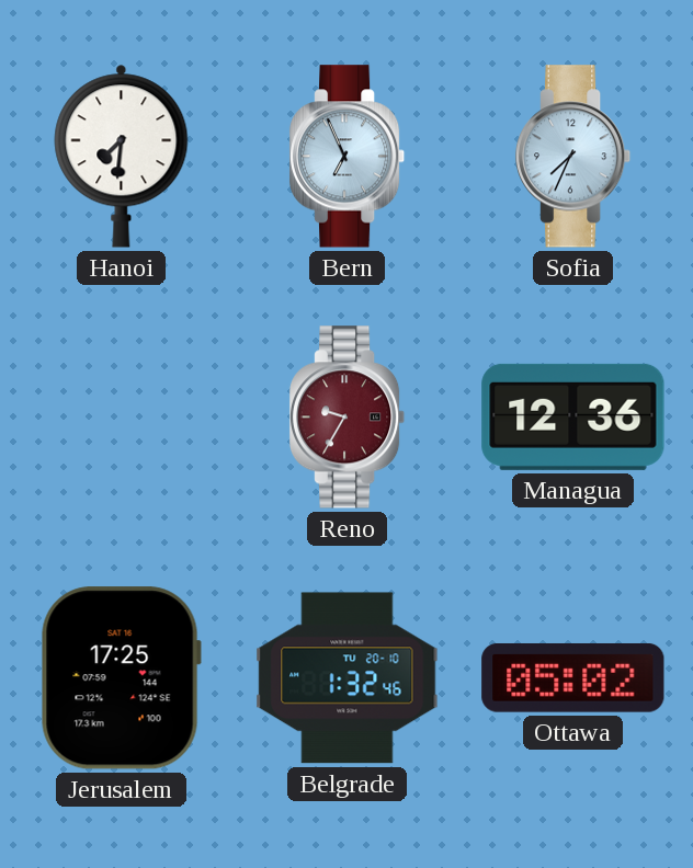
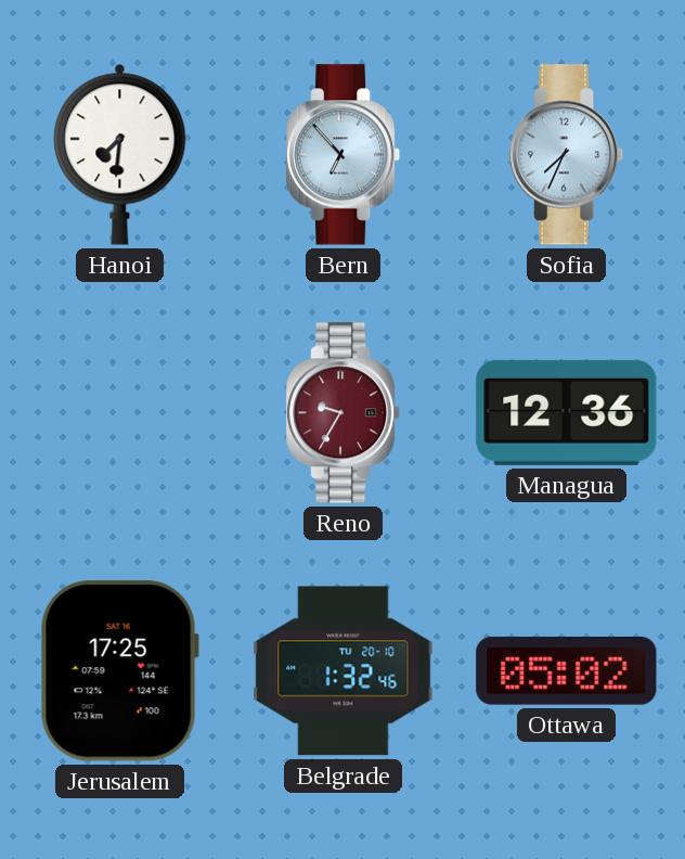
Bern: 6:56 -> 6:53
